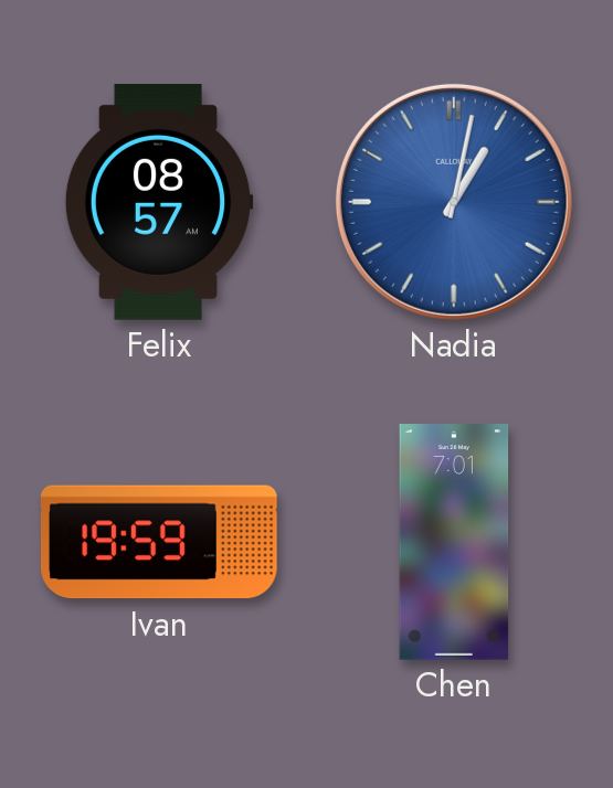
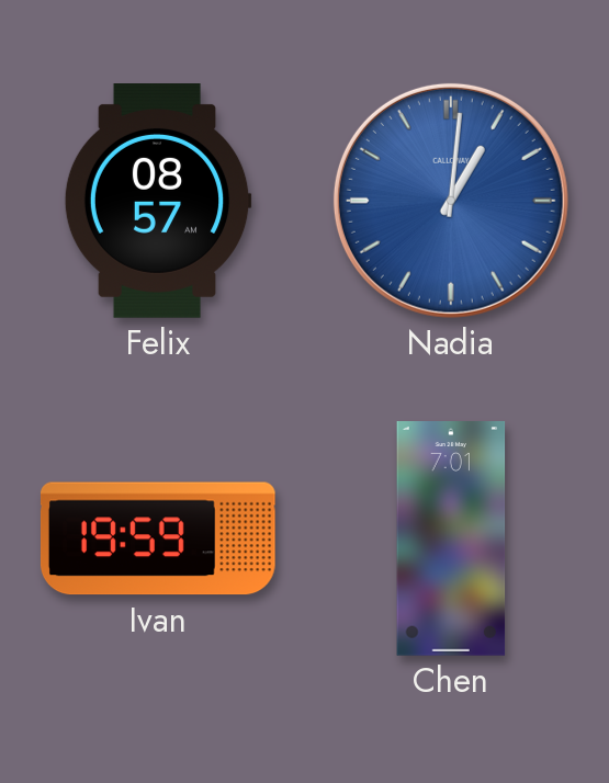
Nadia: 1:02 -> 1:01
